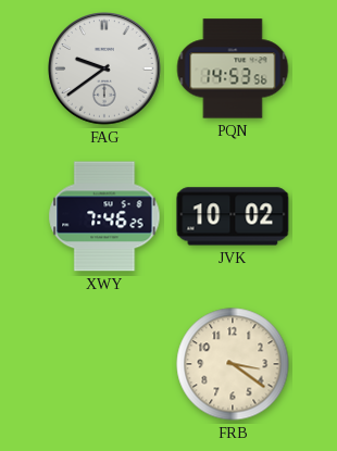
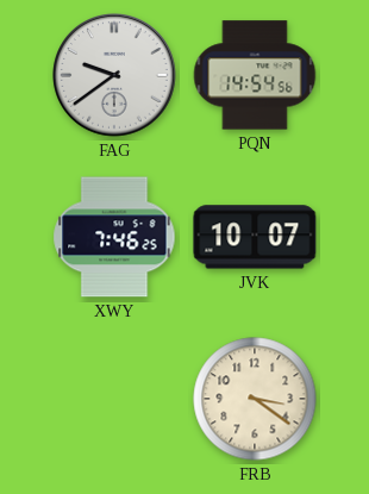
PQN: 14:53 -> 14:54
JVK: 10:02 -> 10:07
